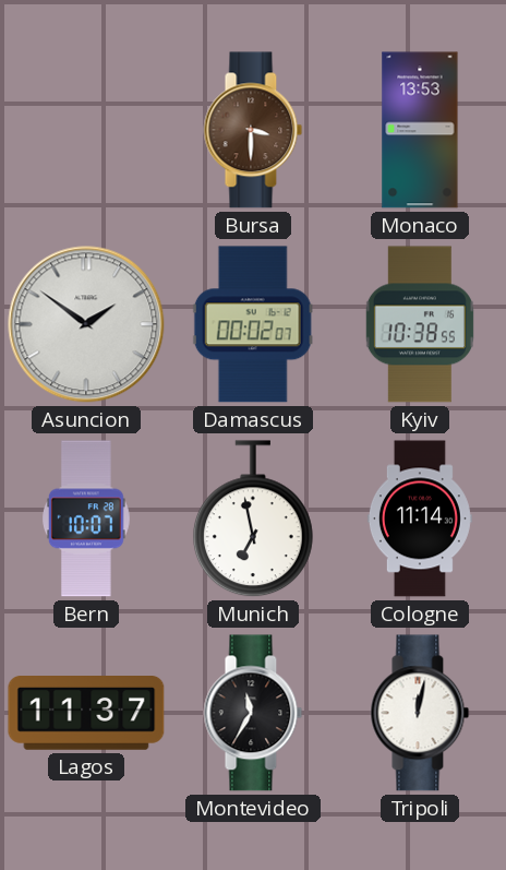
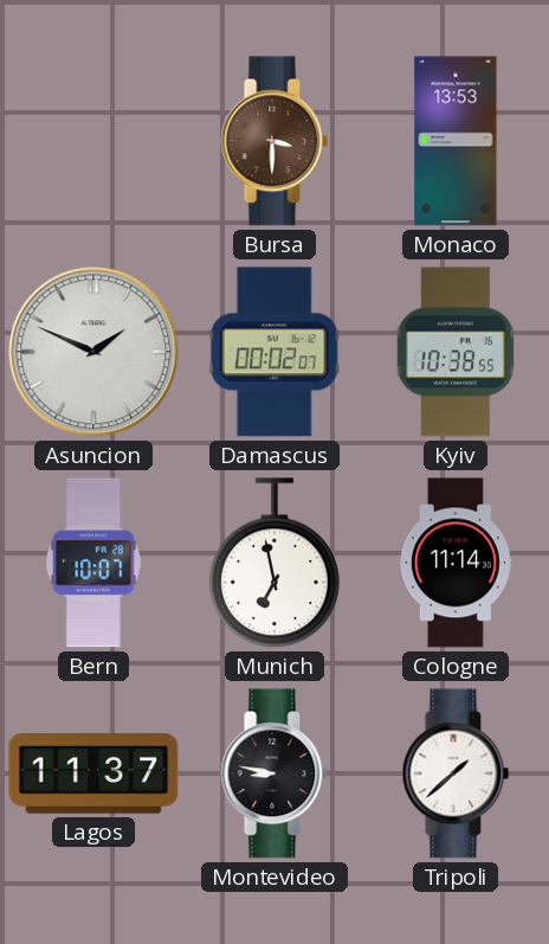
Asuncion: 1:51 -> 1:49
Montevideo: 11:35 -> 8:47
Tripoli: 12:02 -> 1:38
